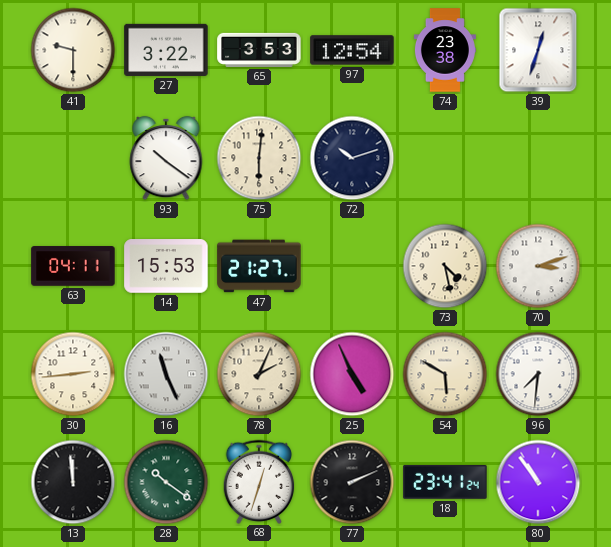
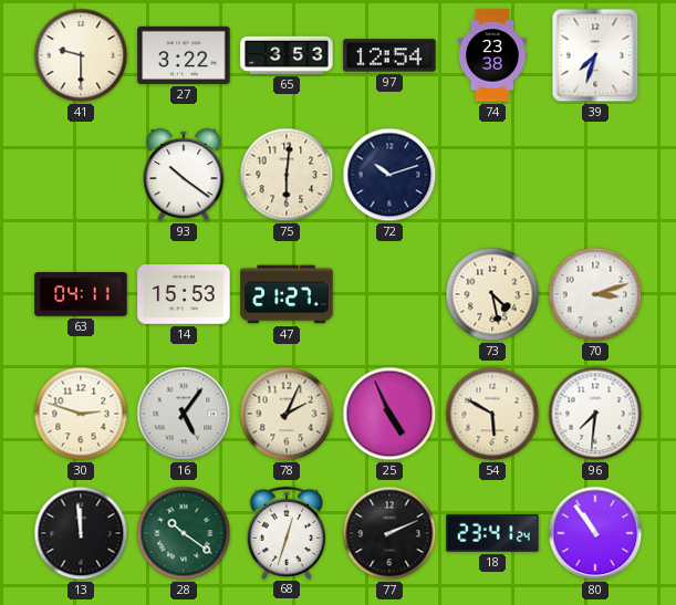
39: 12:33 -> 7:33
30: 2:44 -> 2:48
16: 11:26 -> 5:06
